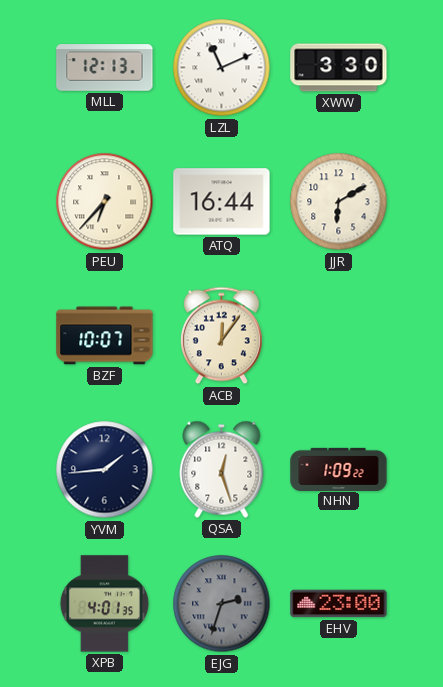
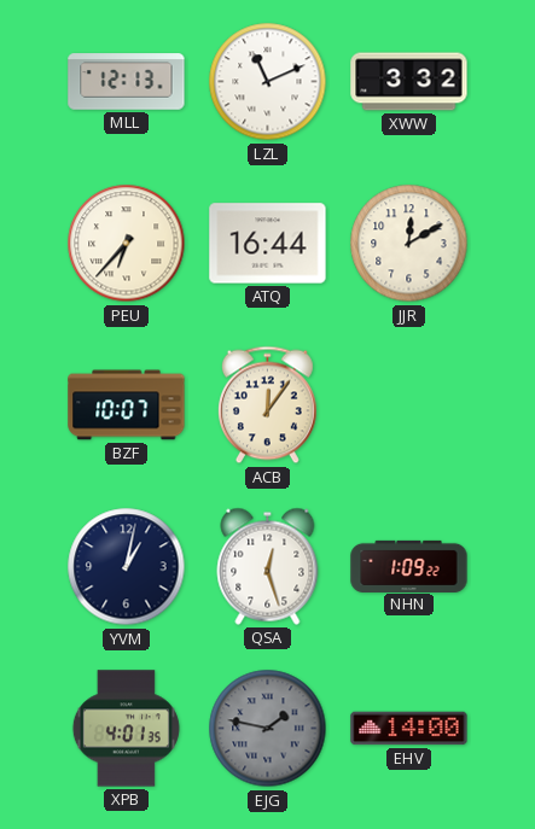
XWW: 3:30 -> 3:32
JJR: 6:10 -> 12:10
YVM: 1:44 -> 1:02
EJG: 2:33 -> 1:47
EHV: 23:00 -> 14:00
